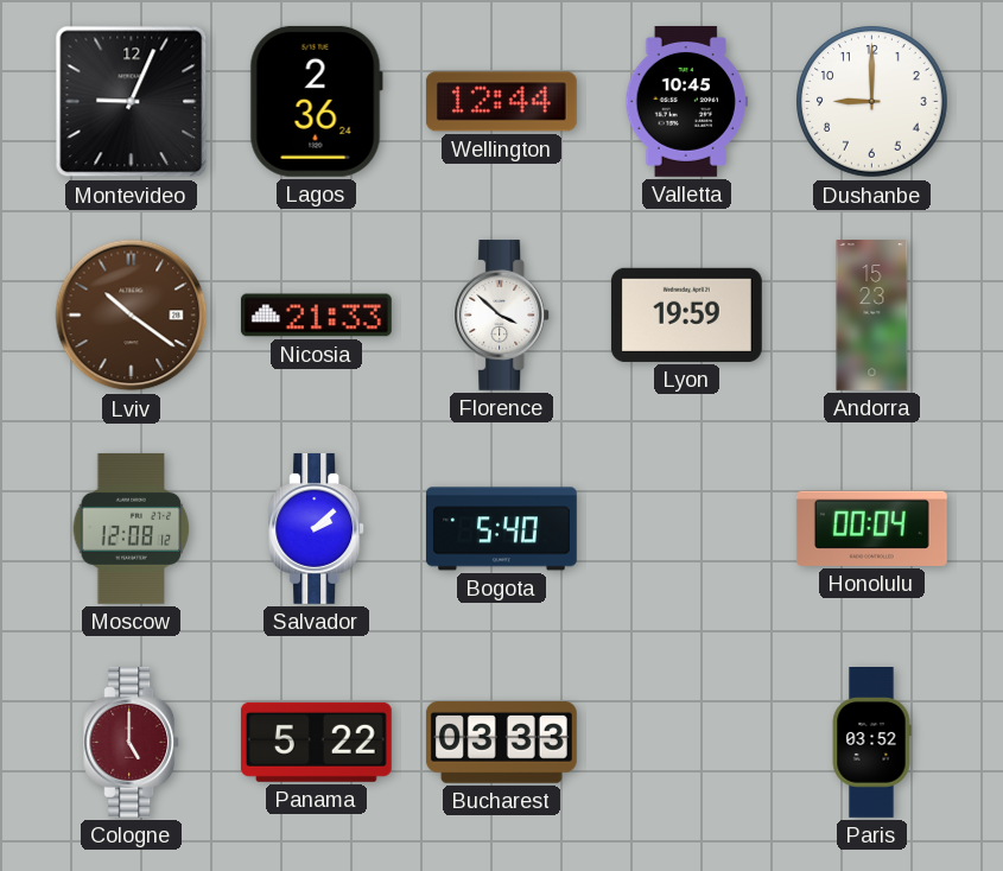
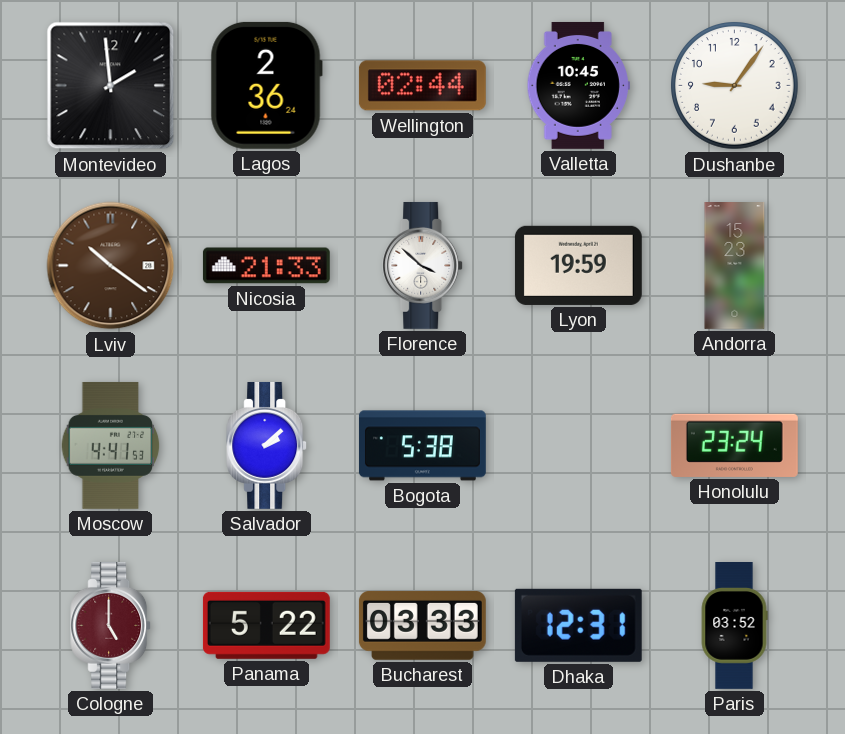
Montevideo: 9:04 -> 1:59
Wellington: 12:44 -> 02:44
Dushanbe: 9:00 -> 9:06
Moscow: 12:08 -> 4:41
Bogota: 5:40 -> 5:38
Honolulu: 00:04 -> 23:24
Dhaka: none -> 12:31
